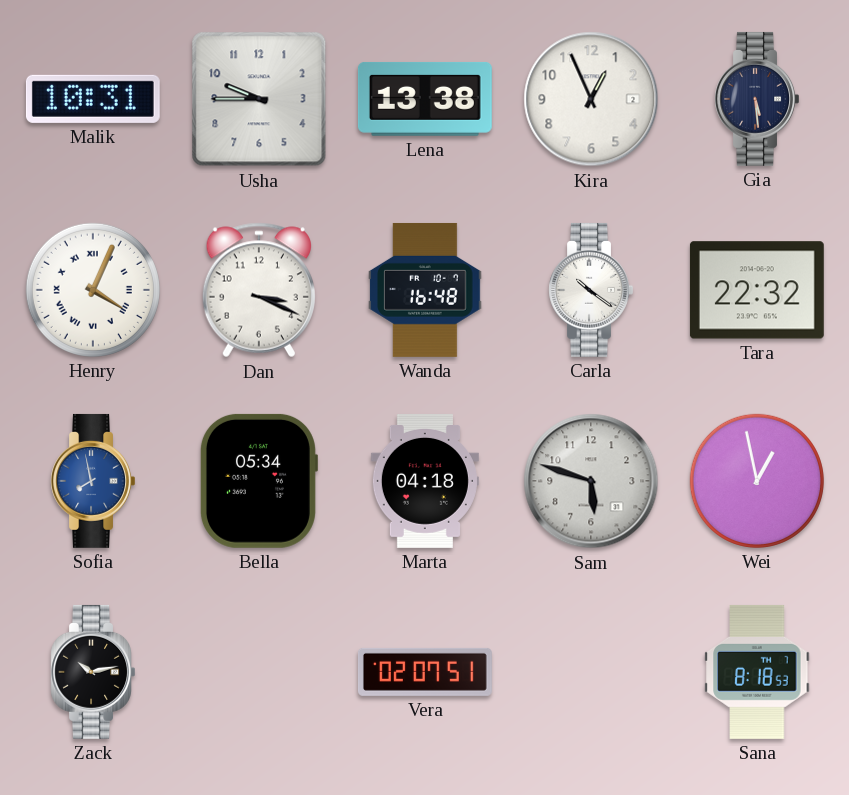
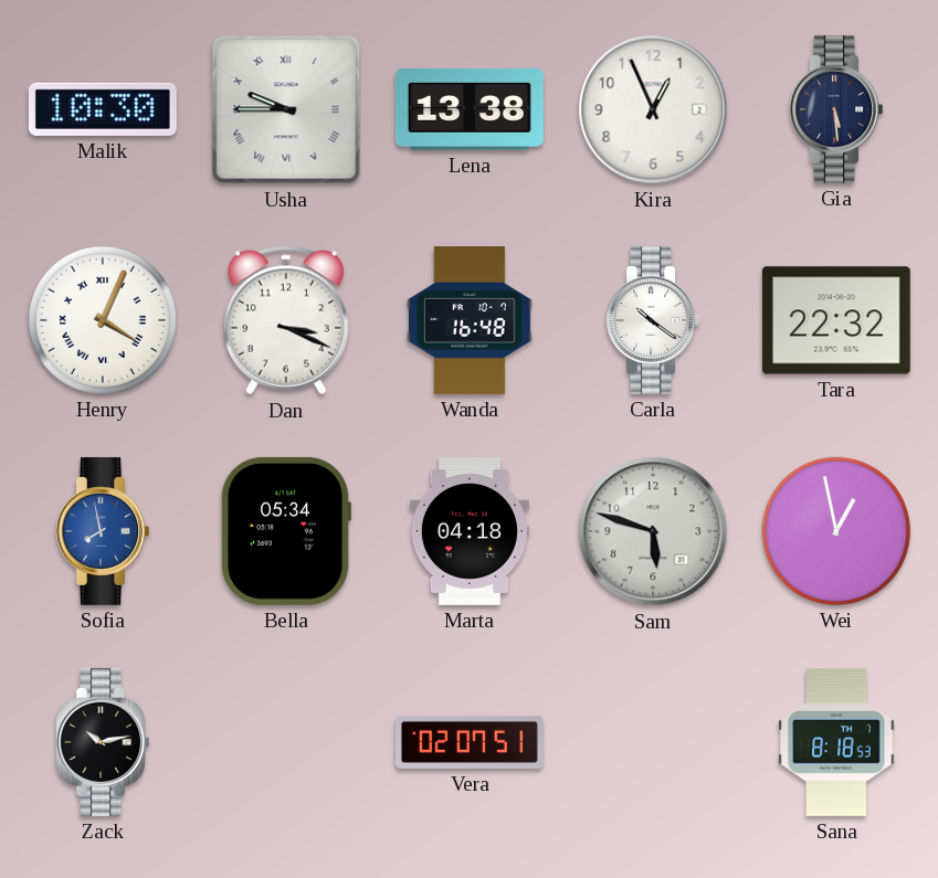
Malik: 10:31 -> 10:30
Usha numerals: Arabic -> Roman
